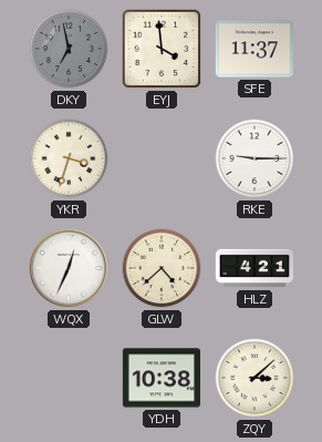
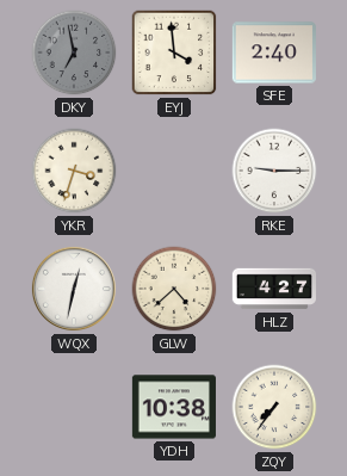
SFE: 11:37 -> 2:40
WQX: 12:34 -> 12:32
HLZ: 4:21 -> 4:27
ZQY: 3:08 -> 7:36
